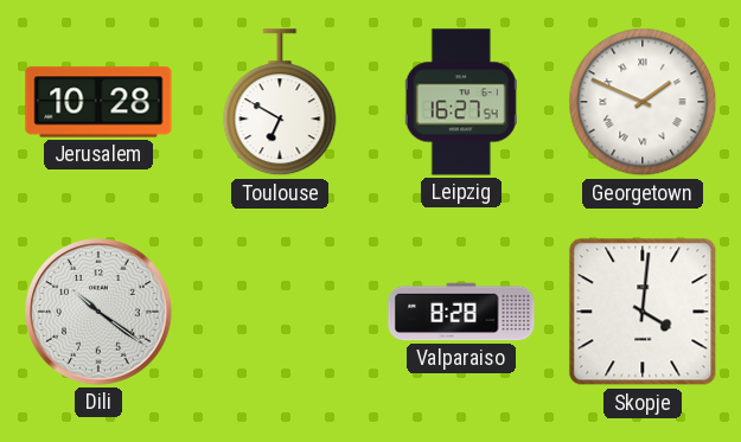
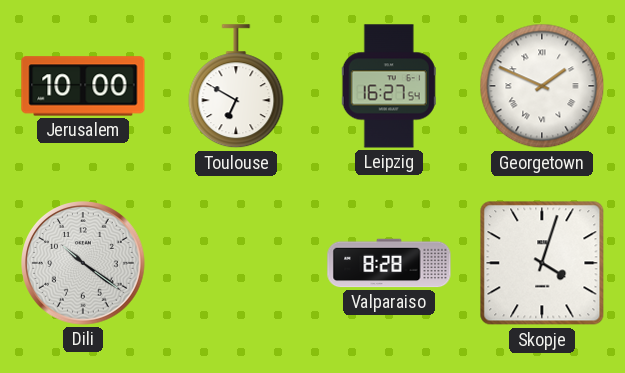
Jerusalem: 10:28 -> 10:00
Skopje: 4:01 -> 4:03
